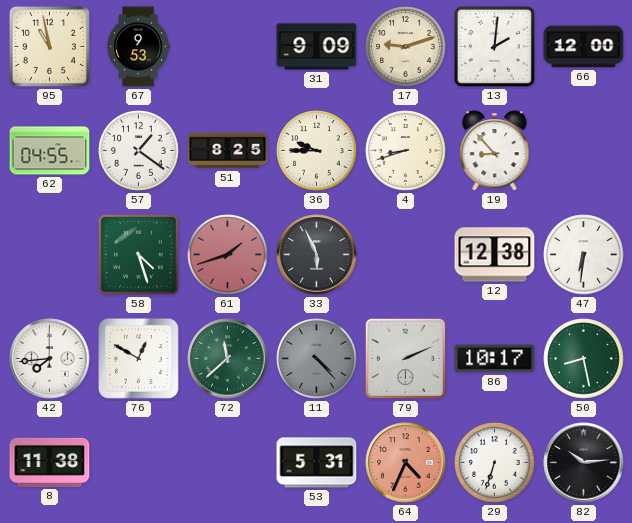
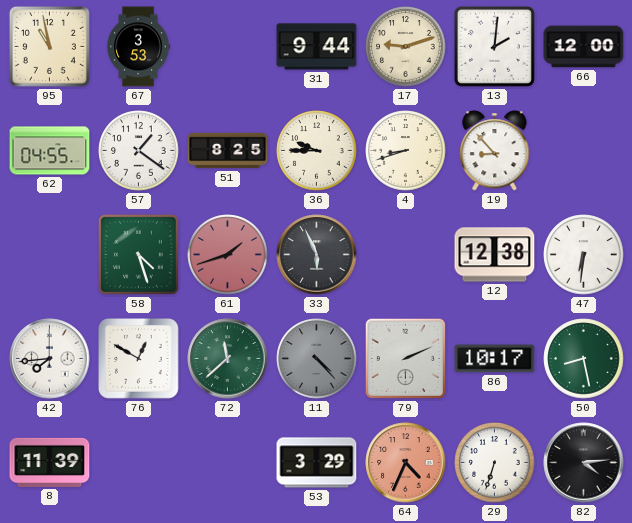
67: 9:53 -> 3:53
31: 9:09 -> 9:44
8: 11:38 -> 11:39
53: 5:31 -> 3:29
82: 10:14 -> 4:14
